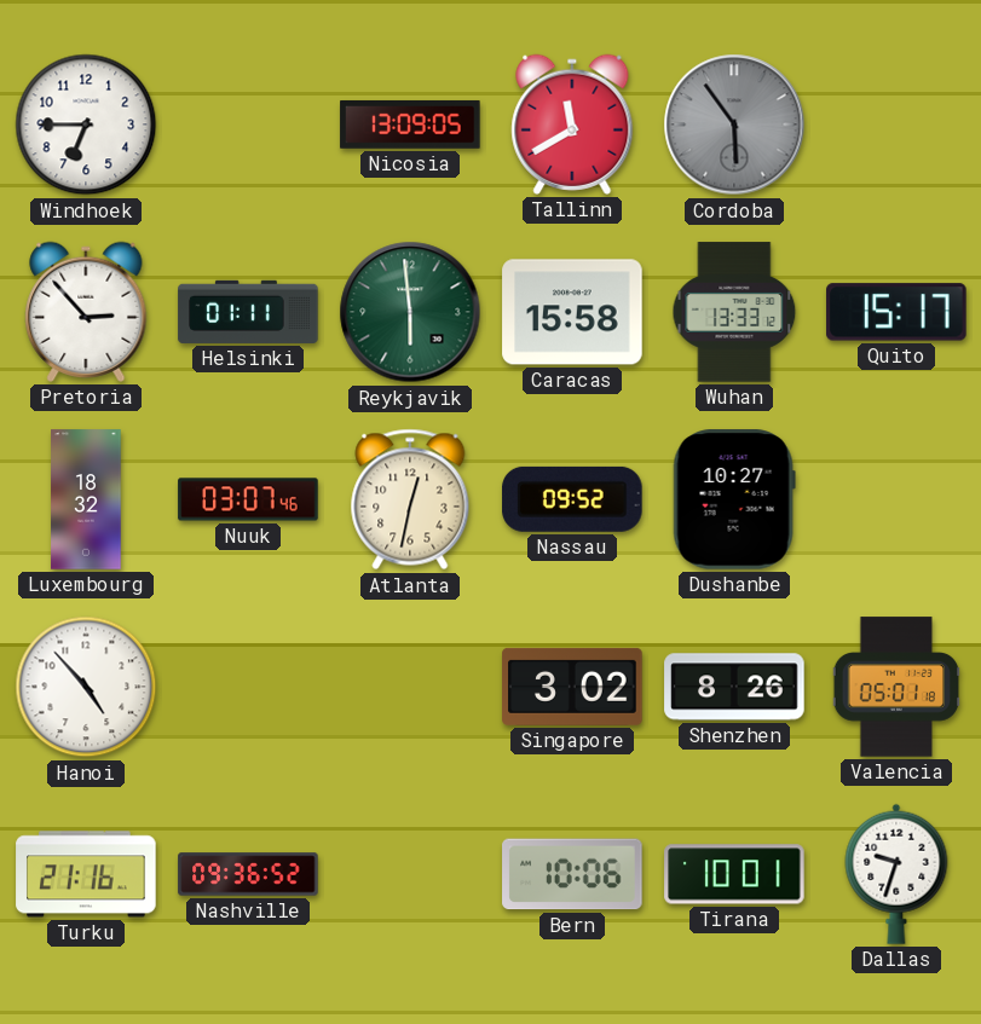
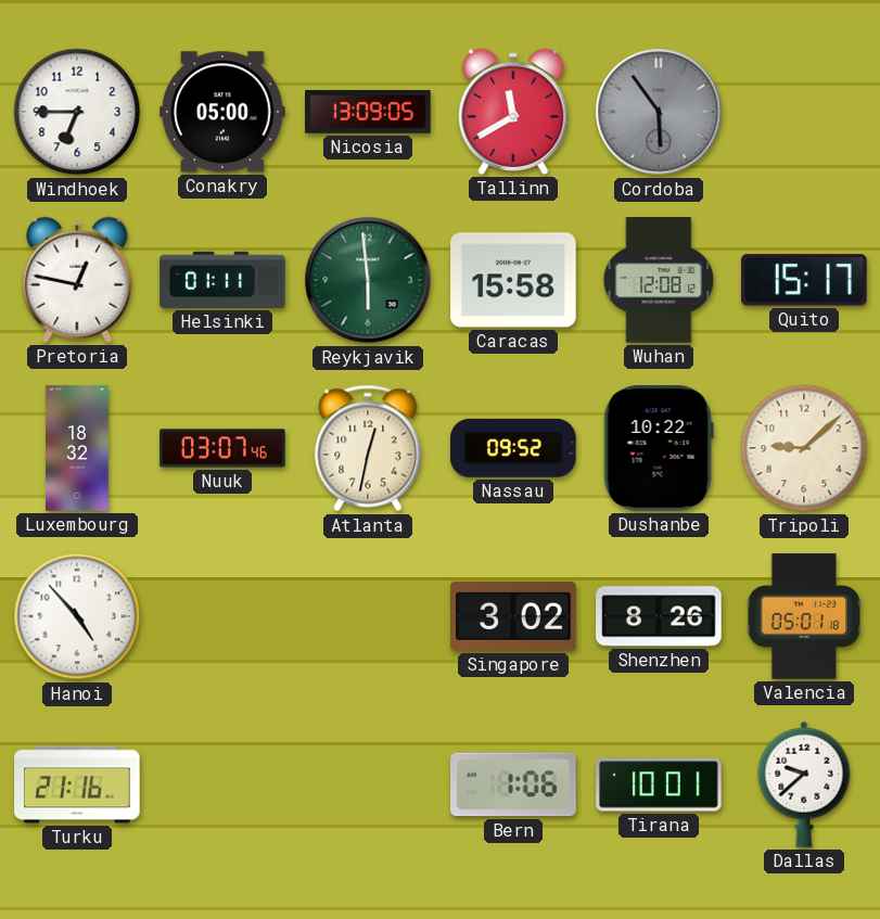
Conakry: none -> 05:00
Pretoria: 2:53 -> 12:47
Wuhan: 13:33 -> 12:08
Dushanbe: 10:27 -> 10:22
Tripoli: none -> 9:08
Nashville: 09:36 -> none
Bern: 10:06 -> 1:06
Dallas: 9:33 -> 9:38
